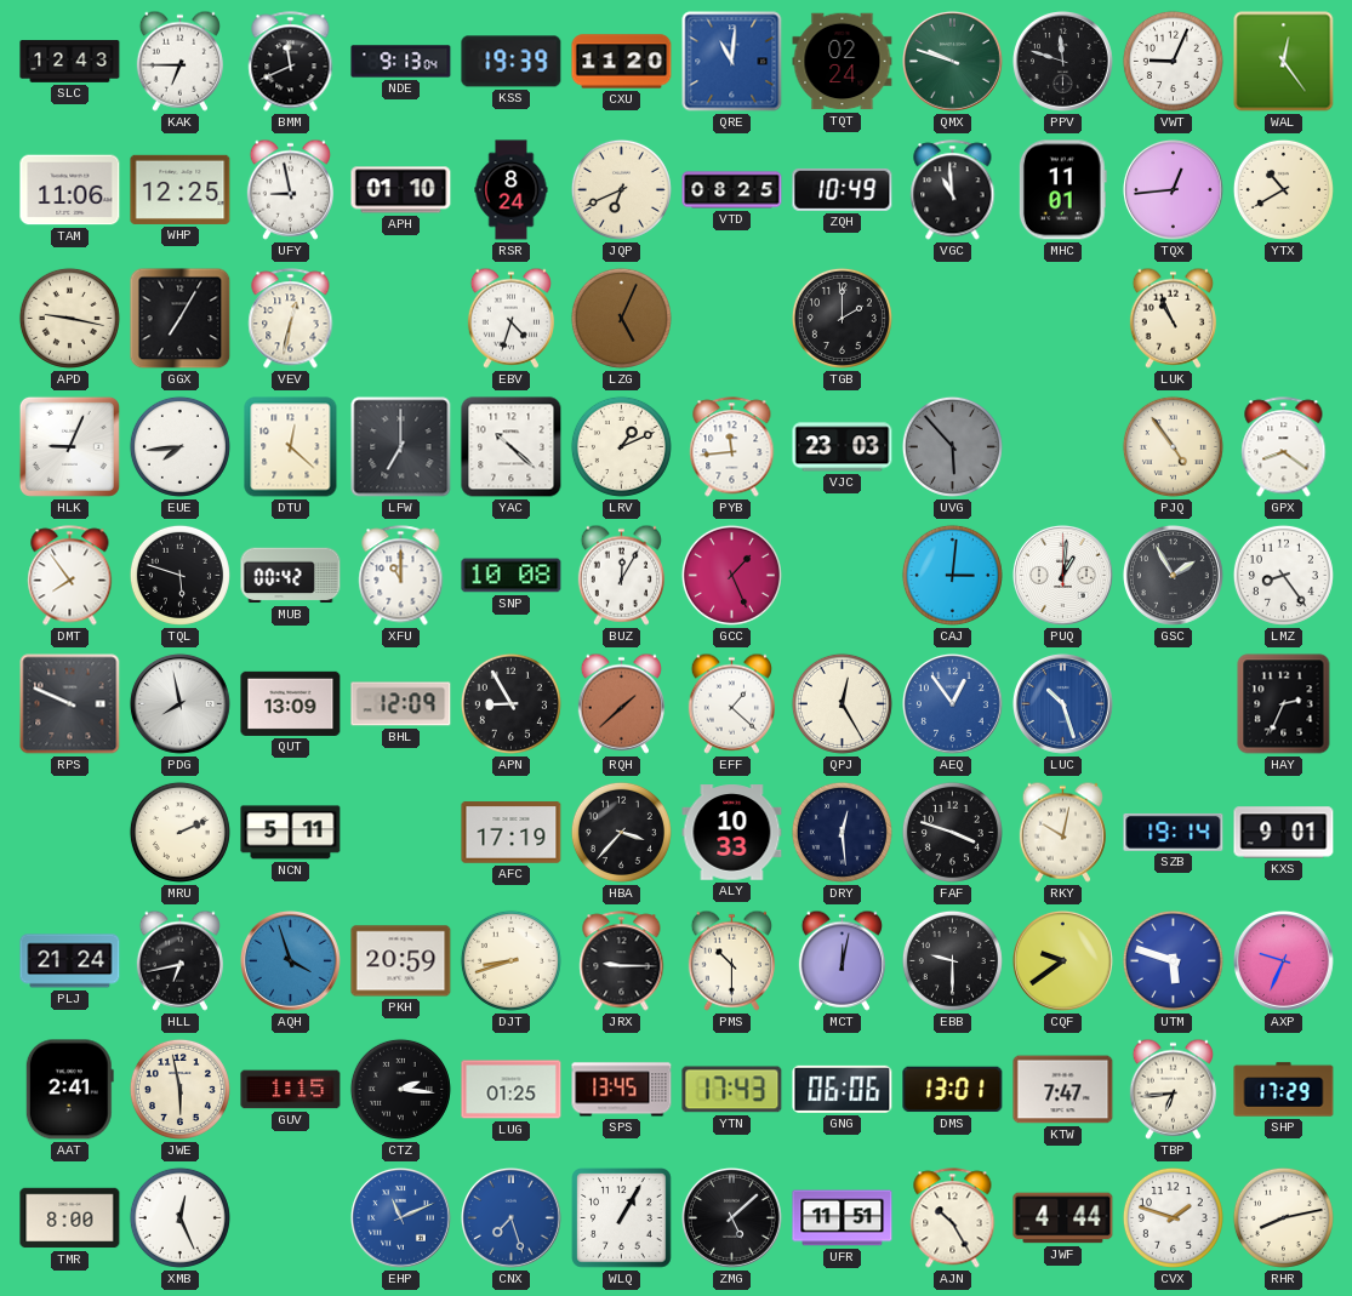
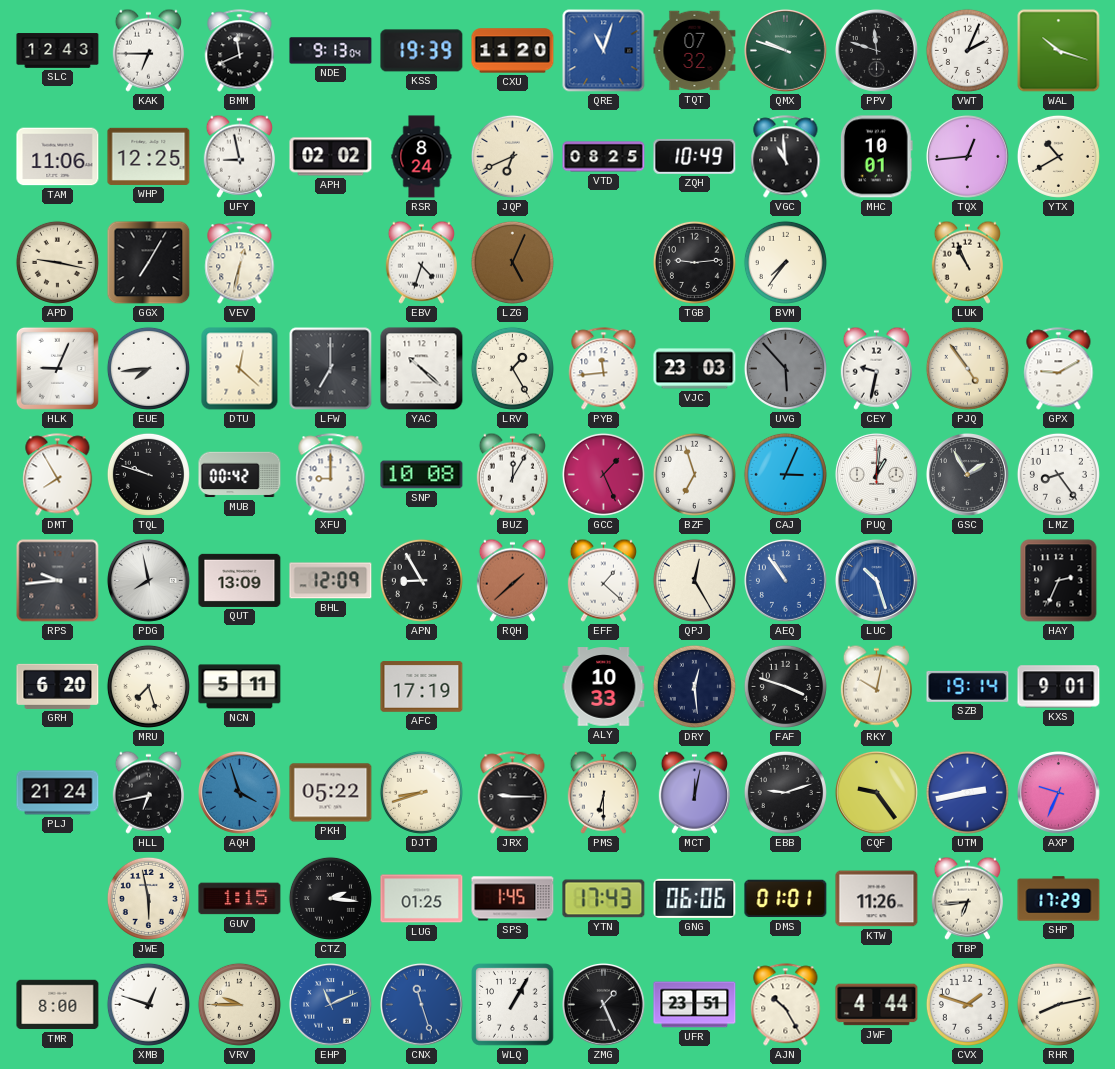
QRE: 11:01 -> 11:03
TQT: 02:24 -> 07:32
VWT: 9:04 -> 2:04
WAL: 12:24 -> 10:18
APH: 01:10 -> 02:02
MHC: 11:01 -> 10:01
TGB: 2:00 -> 9:14
BVM: none -> 7:36
LRV: 1:11 -> 1:25
CEY: none -> 9:32
GPX: 8:21 -> 9:10
DMT: 7:54 -> 7:55
TQL: 5:48 -> 9:48
XFU: 11:00 -> 9:00
BZF: none -> 6:57
CAJ: 3:01 -> 3:04
RPS: 9:49 -> 9:44
AEQ: 12:54 -> 10:54
GRH: none -> 6:20
MRU: 2:11 -> 7:27
HBA: 3:37 -> none
PKH: 20:59 -> 05:22
PMS: 10:30 -> 6:30
EBB: 9:30 -> 9:12
CQF: 9:39 -> 9:24
UTM: 5:48 -> 2:43
AAT: 2:41 -> none
SPS: 13:45 -> 1:45
DMS: 13:01 -> 01:01
KTW: 7:47 -> 11:26
XMB: 12:26 -> 12:48
VRV: none -> 9:45
CNX: 7:27 -> 11:27
ZMG: 5:08 -> 1:26
UFR: 11:51 -> 23:51
